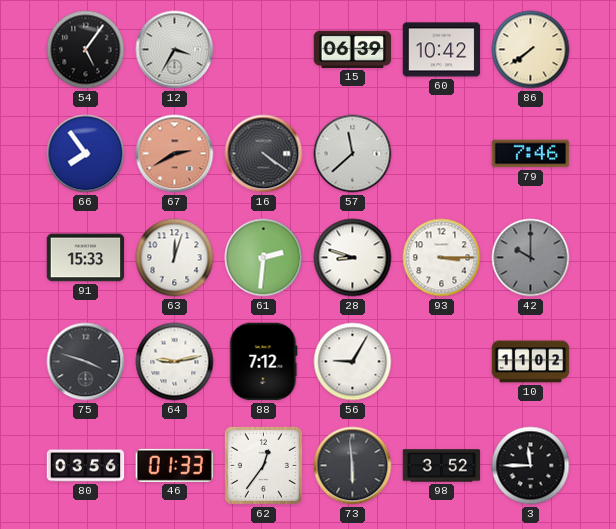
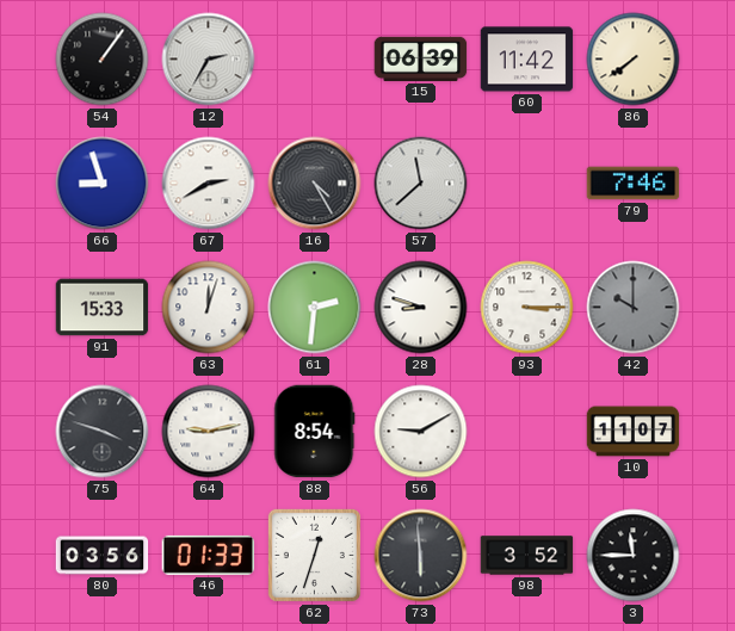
54: 5:06 -> 1:06
12: 3:35 -> 2:35
60: 10:42 -> 11:42
66: 7:54 -> 8:57
67 dial: salmon -> white
16: 4:21 -> 4:25
88: 7:12 -> 8:54
56: 9:05 -> 9:10
10: 11:02 -> 11:07
62: 12:36 -> 12:33
